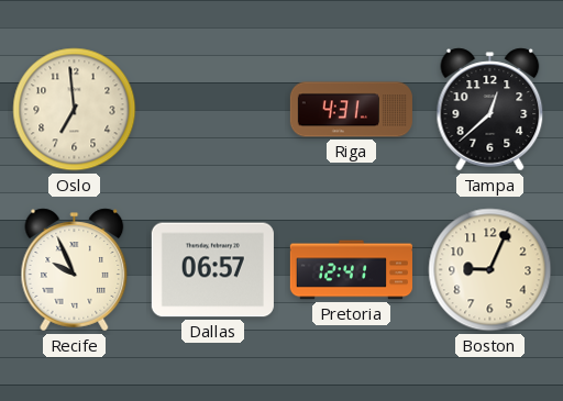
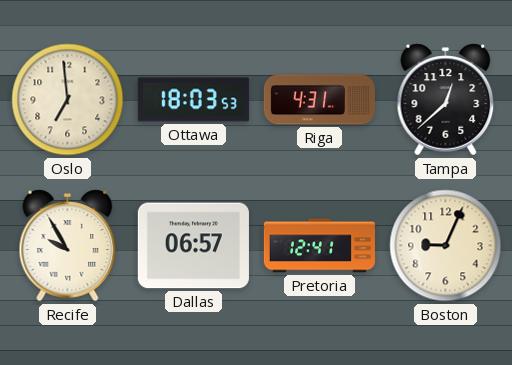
Ottawa: none -> 18:03
Recife: 9:56 -> 9:55
